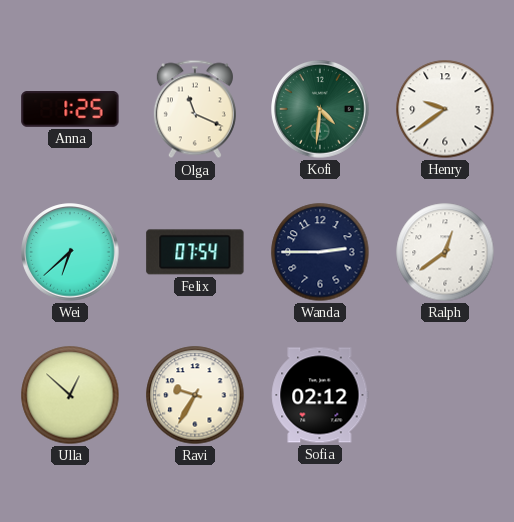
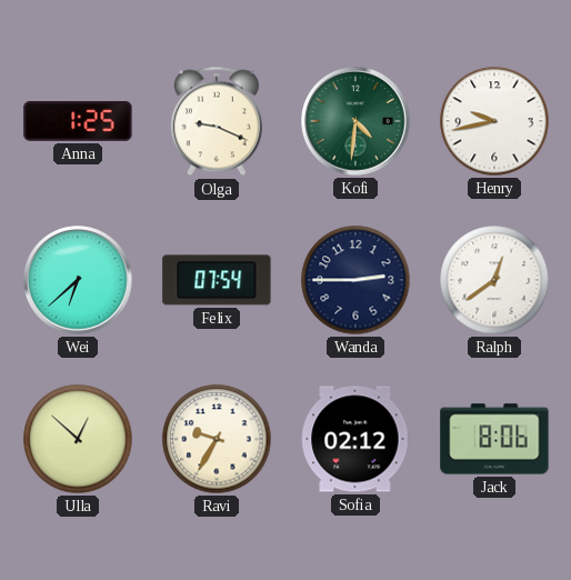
Olga: 11:19 -> 9:19
Henry: 9:39 -> 9:43
Jack: none -> 8:06
